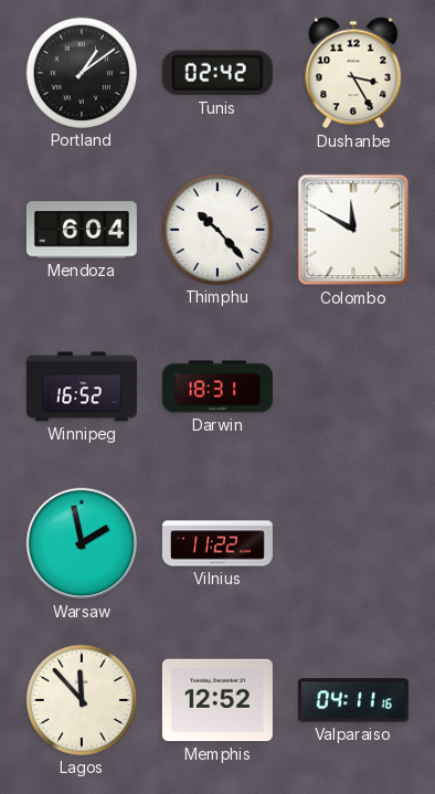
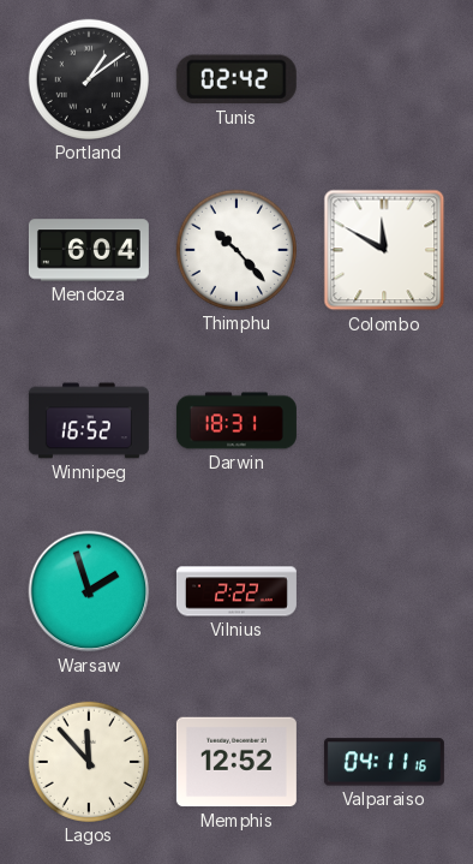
Dushanbe: 3:25 -> none
Warsaw: 1:58 -> 1:57
Vilnius: 11:22 -> 2:22
